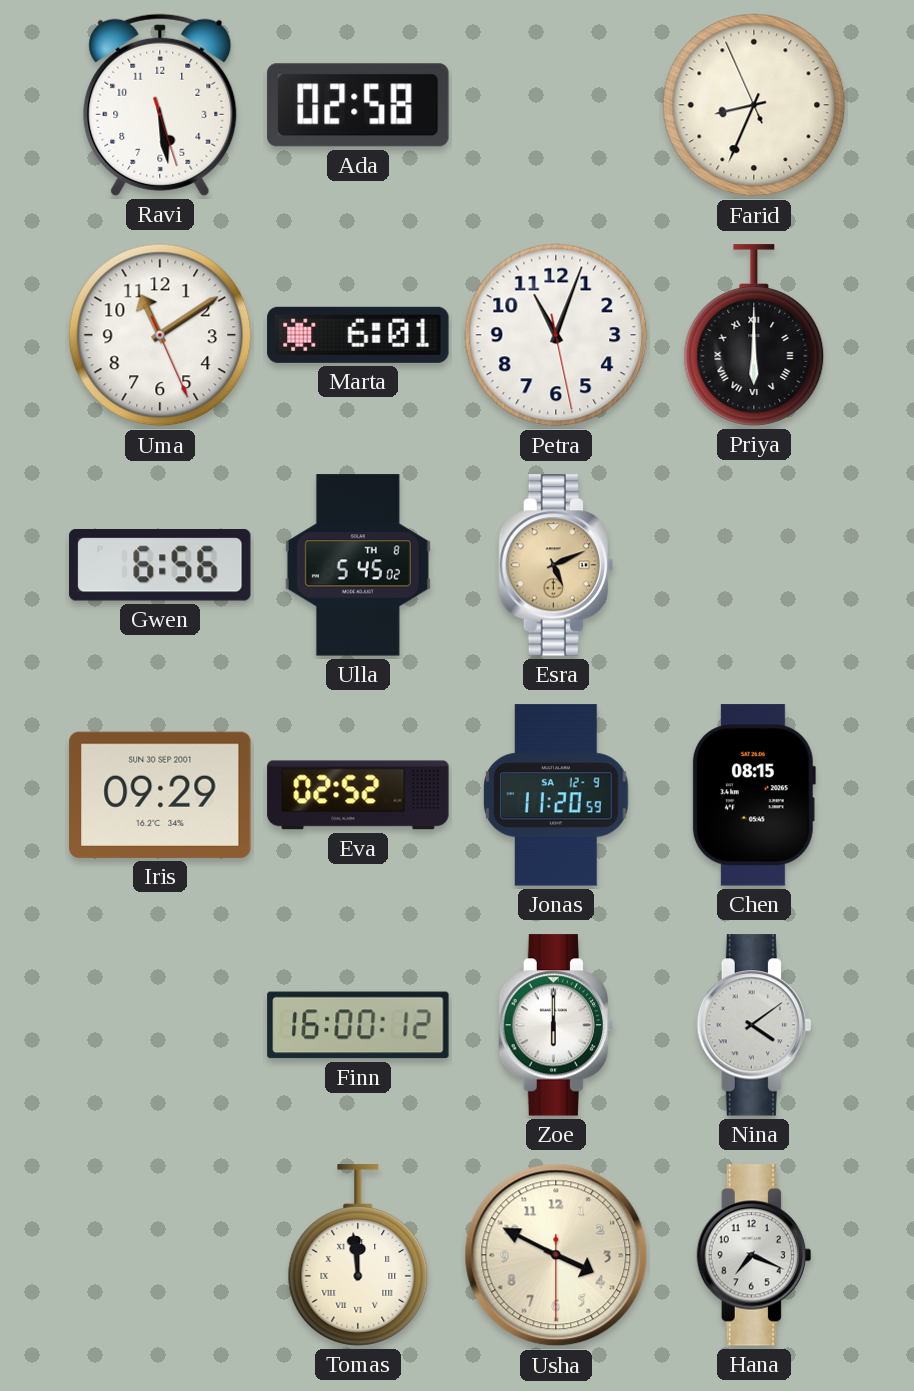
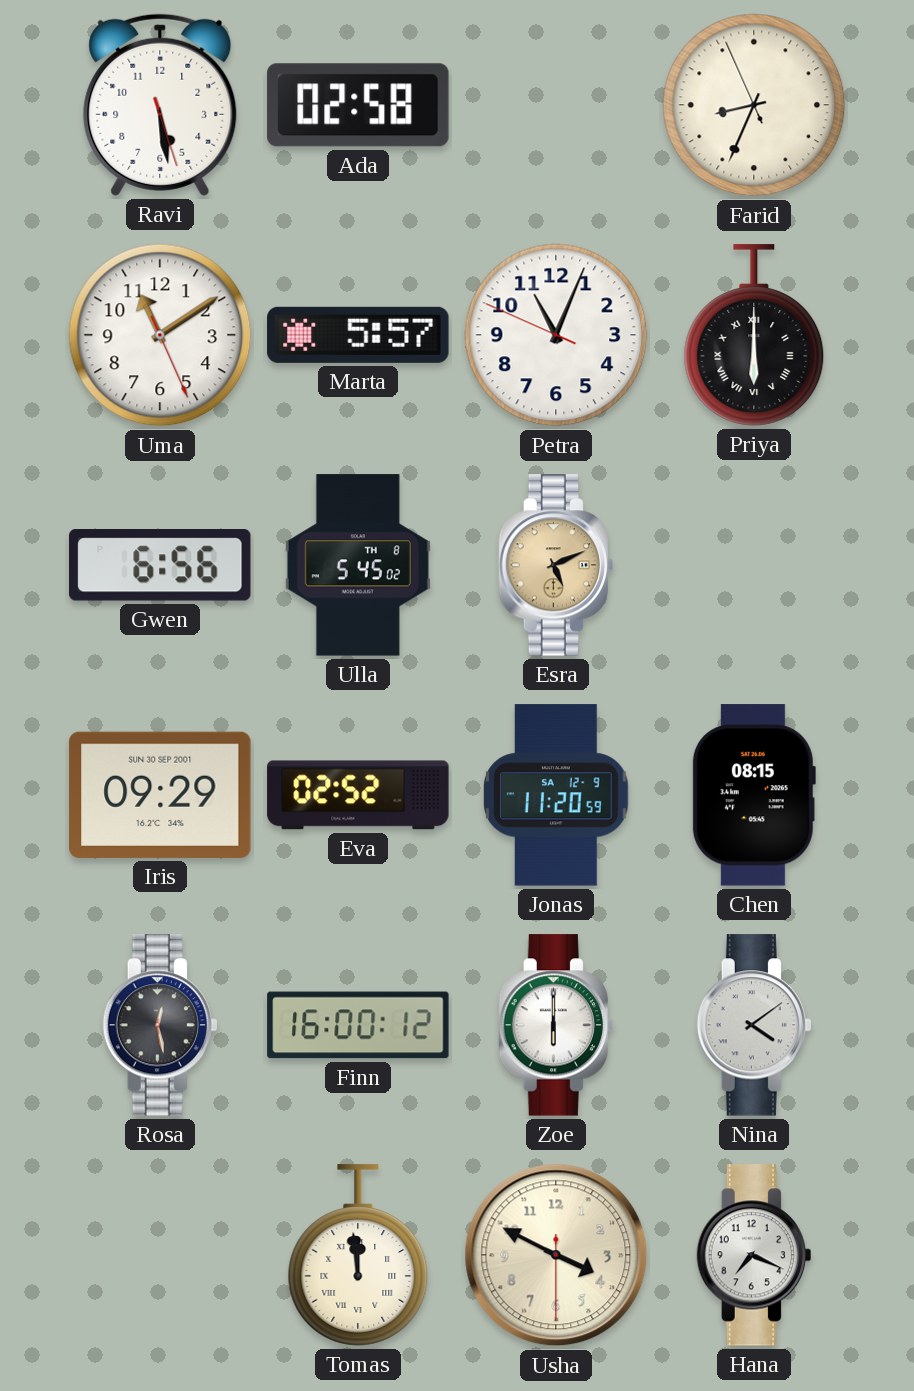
Marta: 6:01 -> 5:57
Petra: 11:03:28 -> 11:03:49
Rosa: none -> 12:28
